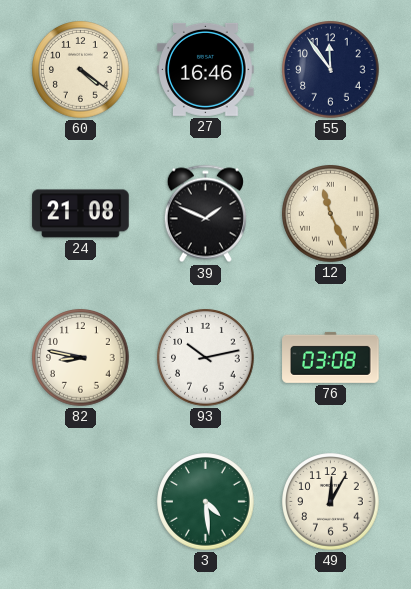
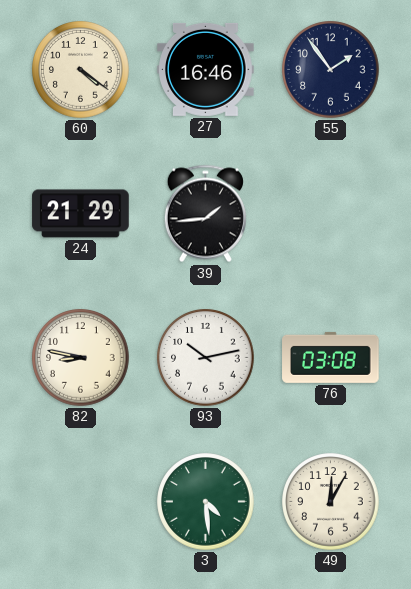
55: 11:54 -> 1:54
24: 21:08 -> 21:29
39: 1:49 -> 1:44
12: 11:26 -> none
